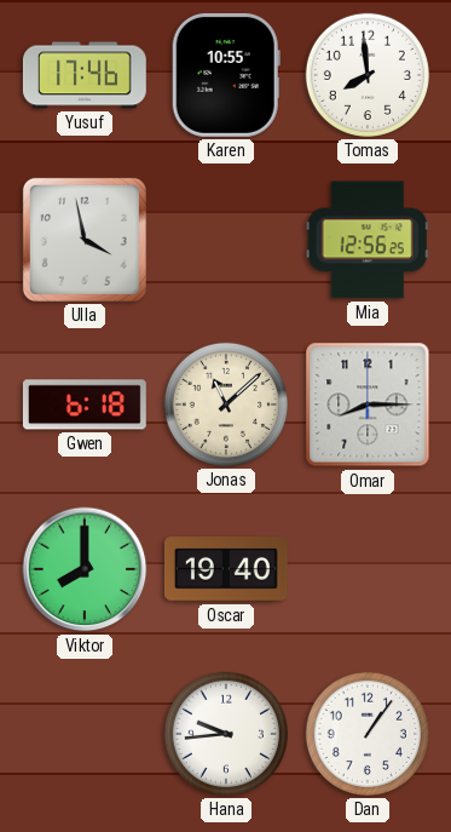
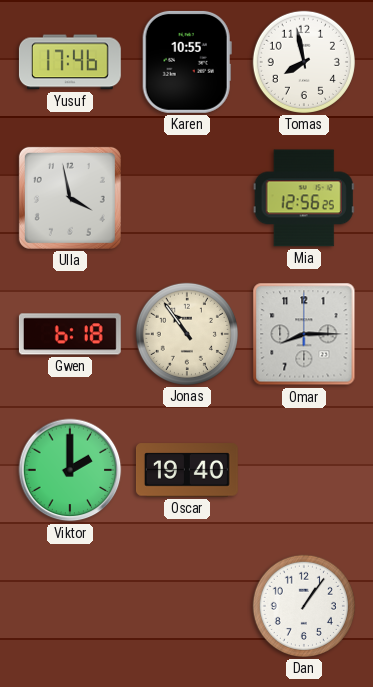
Tomas: 7:59 -> 7:58
Jonas: 11:08 -> 10:54
Viktor: 8:00 -> 2:00
Hana: 9:44 -> none
